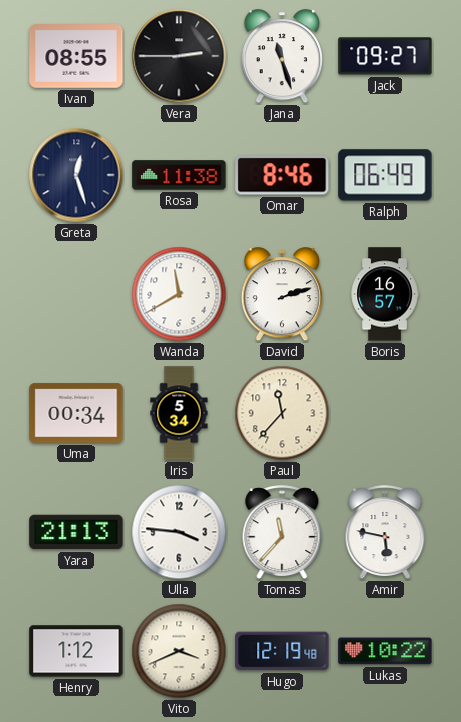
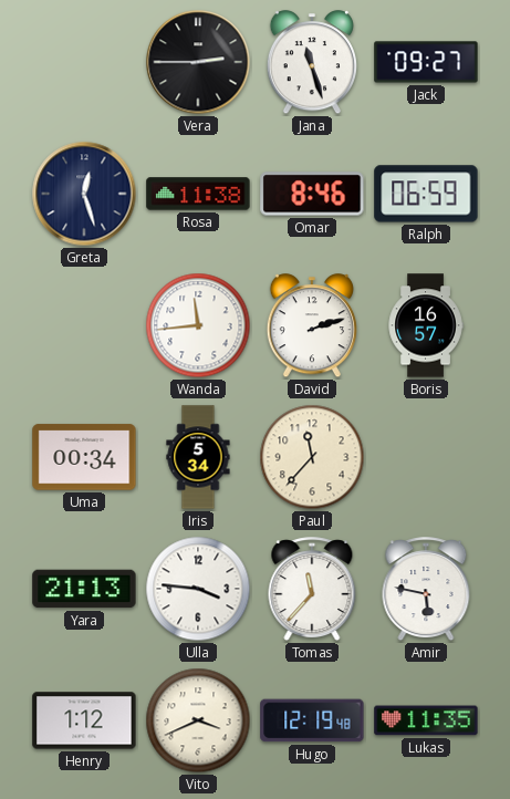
Ivan: 08:55 -> none
Ralph: 06:49 -> 06:59
Wanda: 11:40 -> 11:44
Lukas: 10:22 -> 11:35
